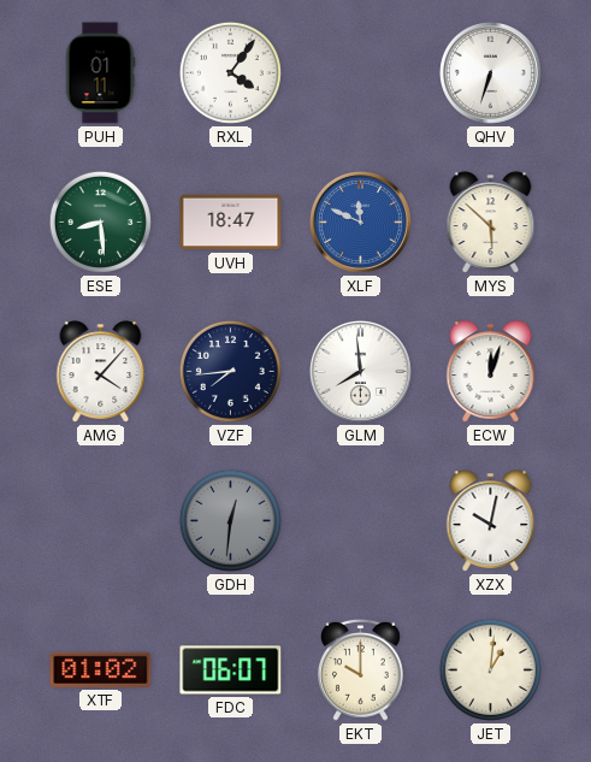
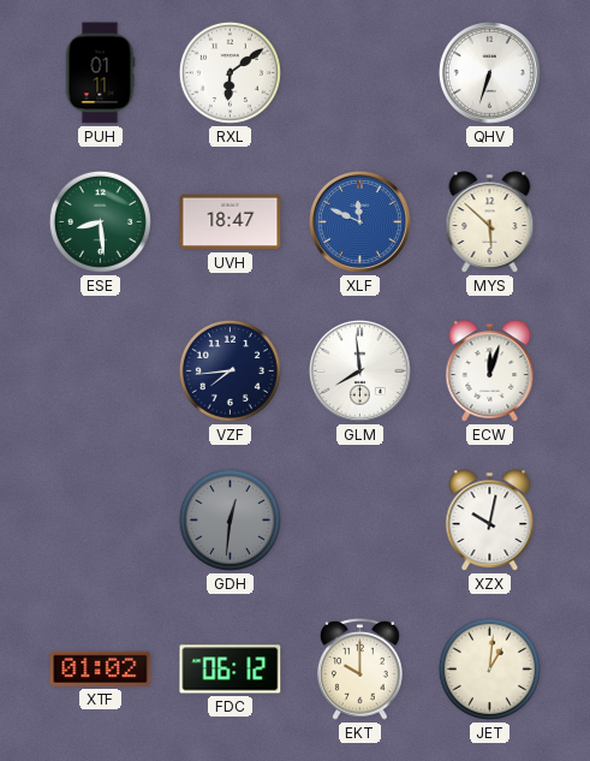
RXL: 4:06 -> 6:09
AMG: 4:07 -> none
FDC: 06:07 -> 06:12
